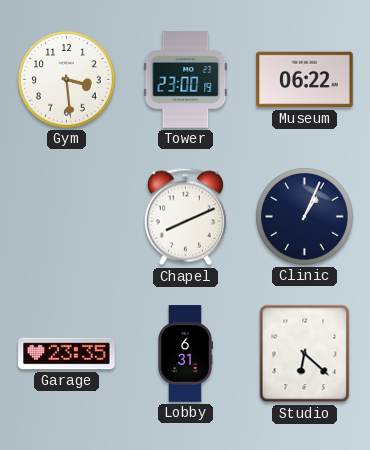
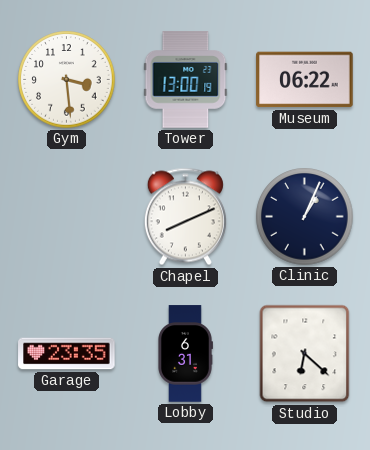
Tower: 23:00 -> 13:00
